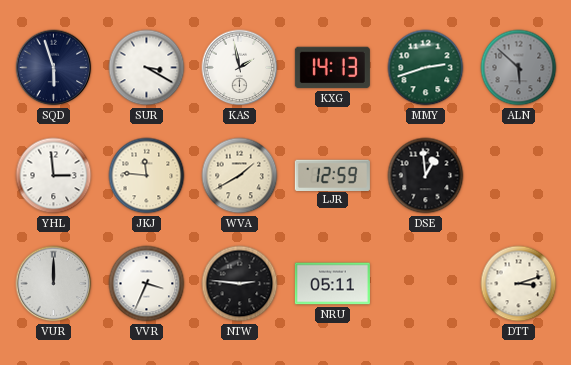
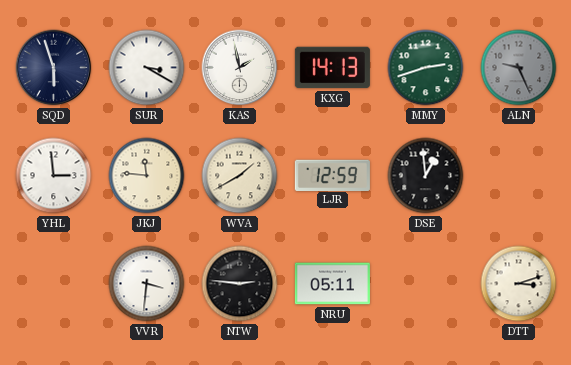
ALN: 5:52 -> 9:26
VUR: 12:00 -> none
VVR: 3:34 -> 3:31
